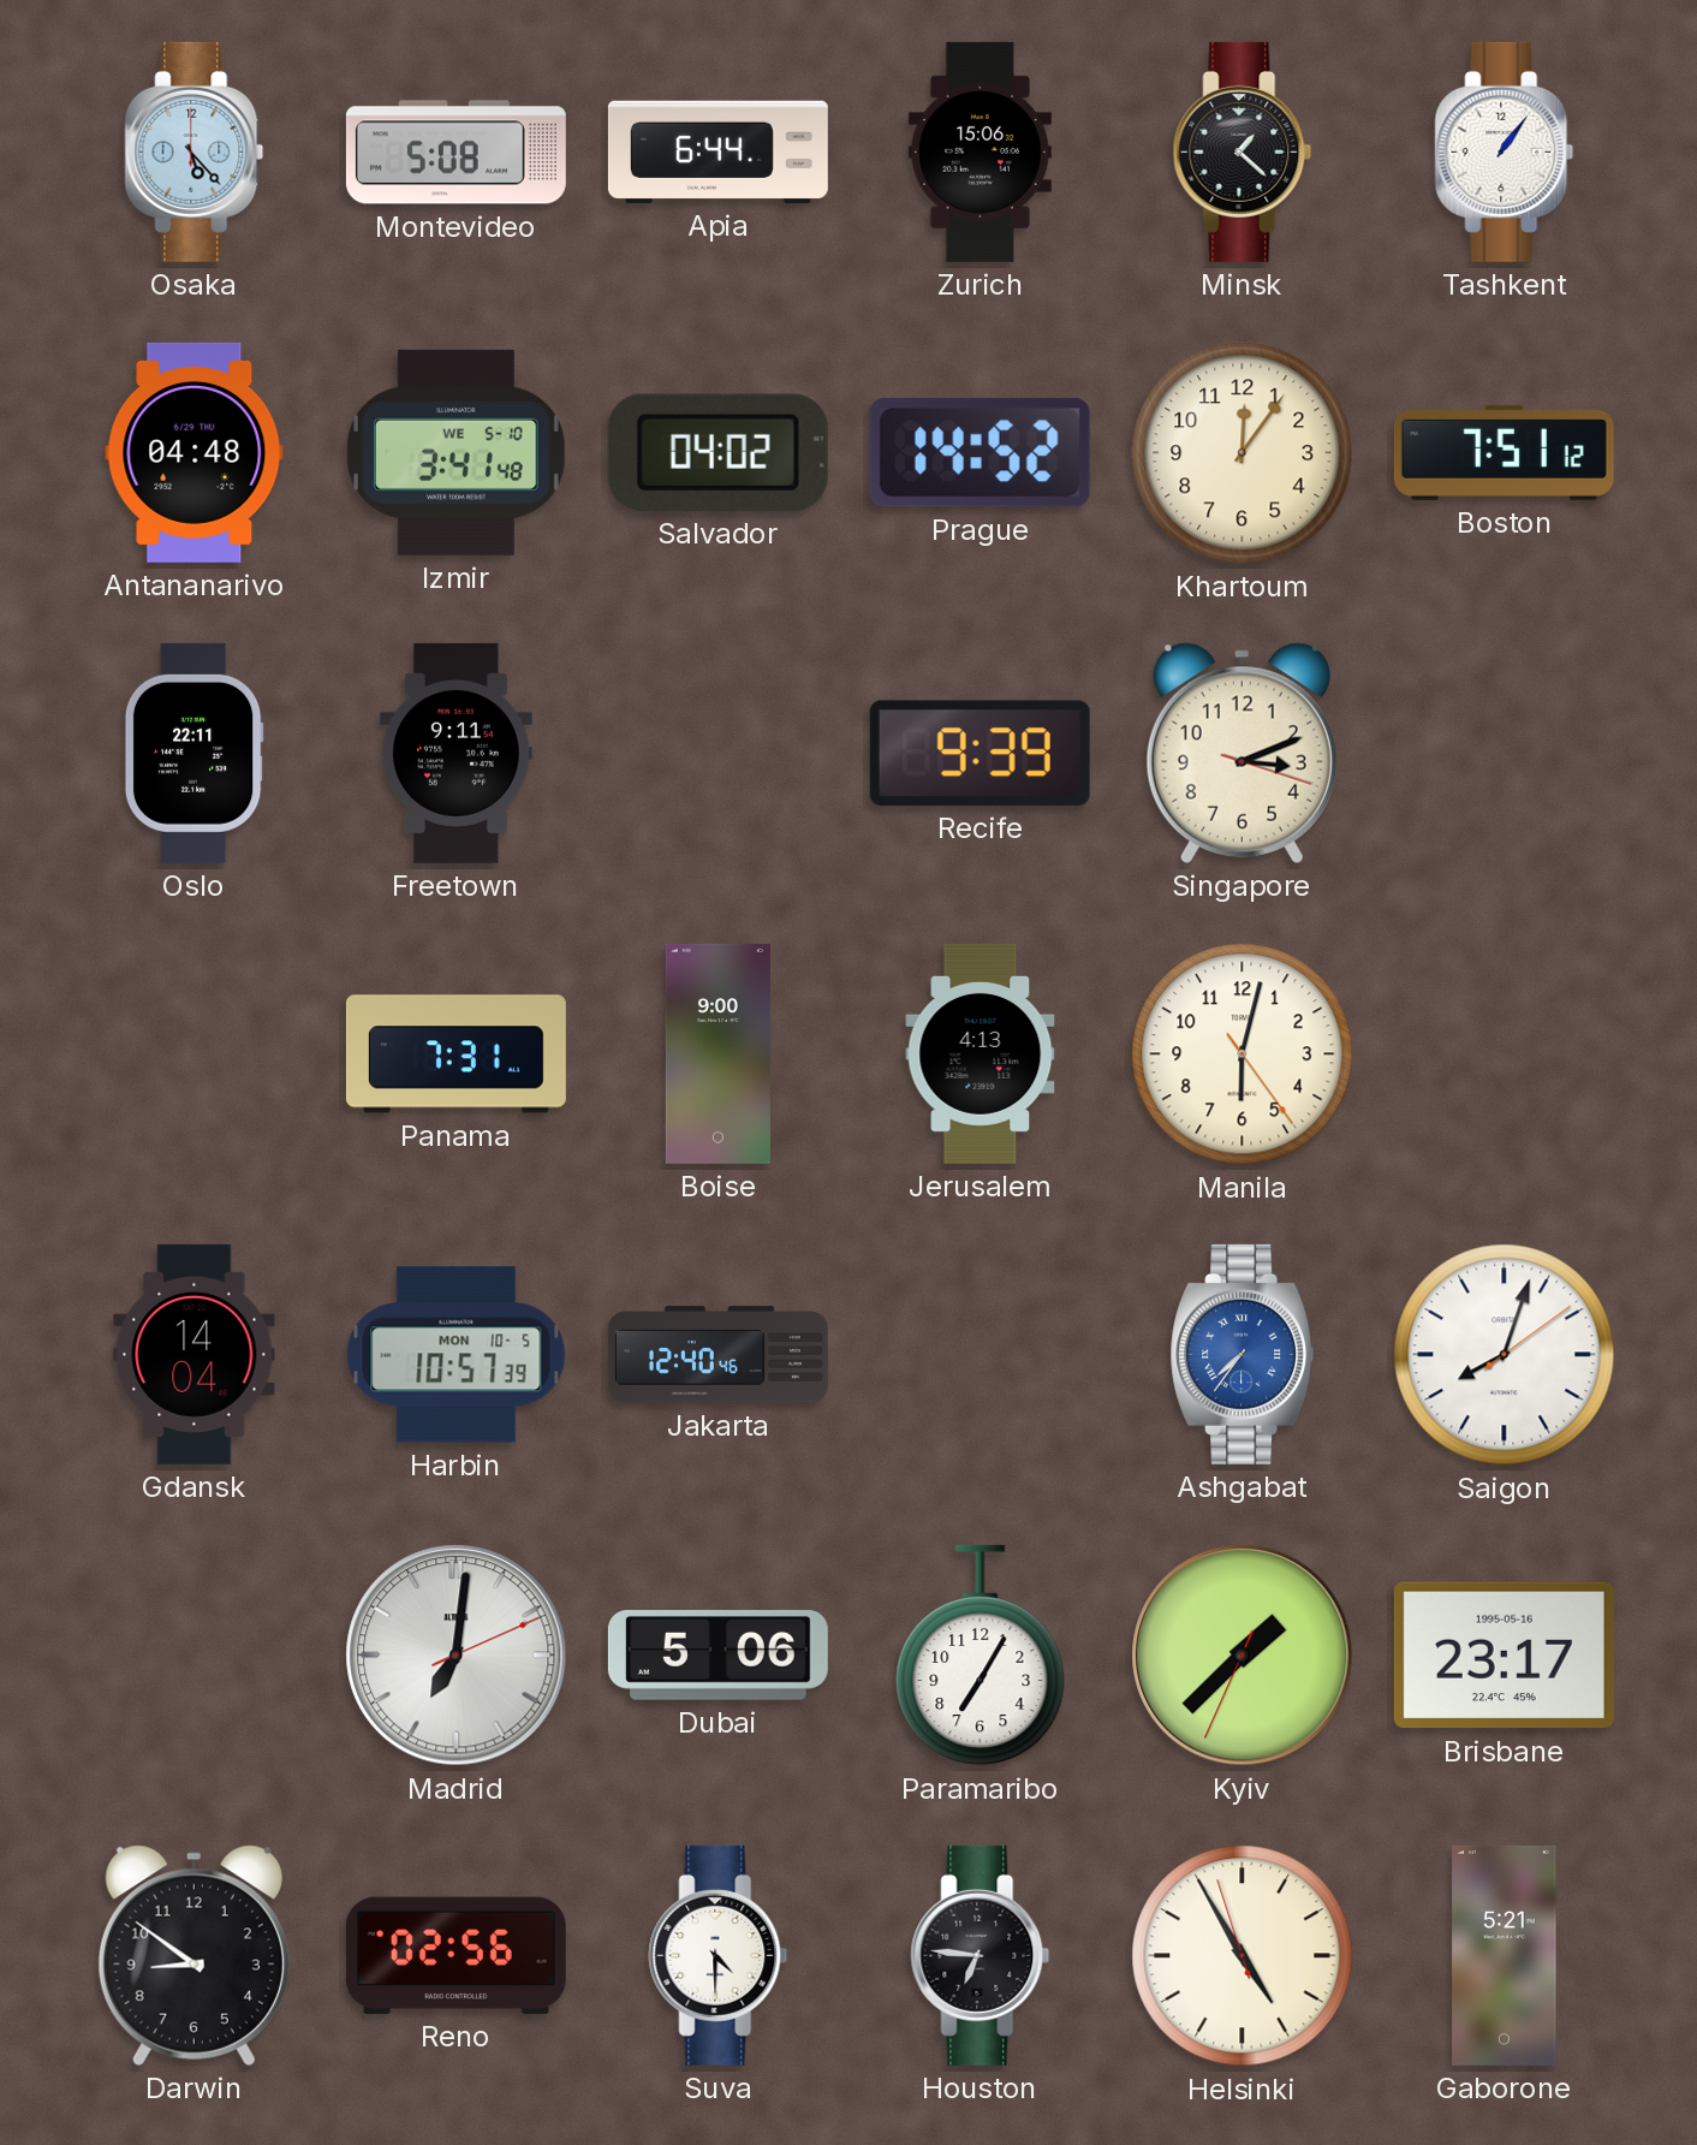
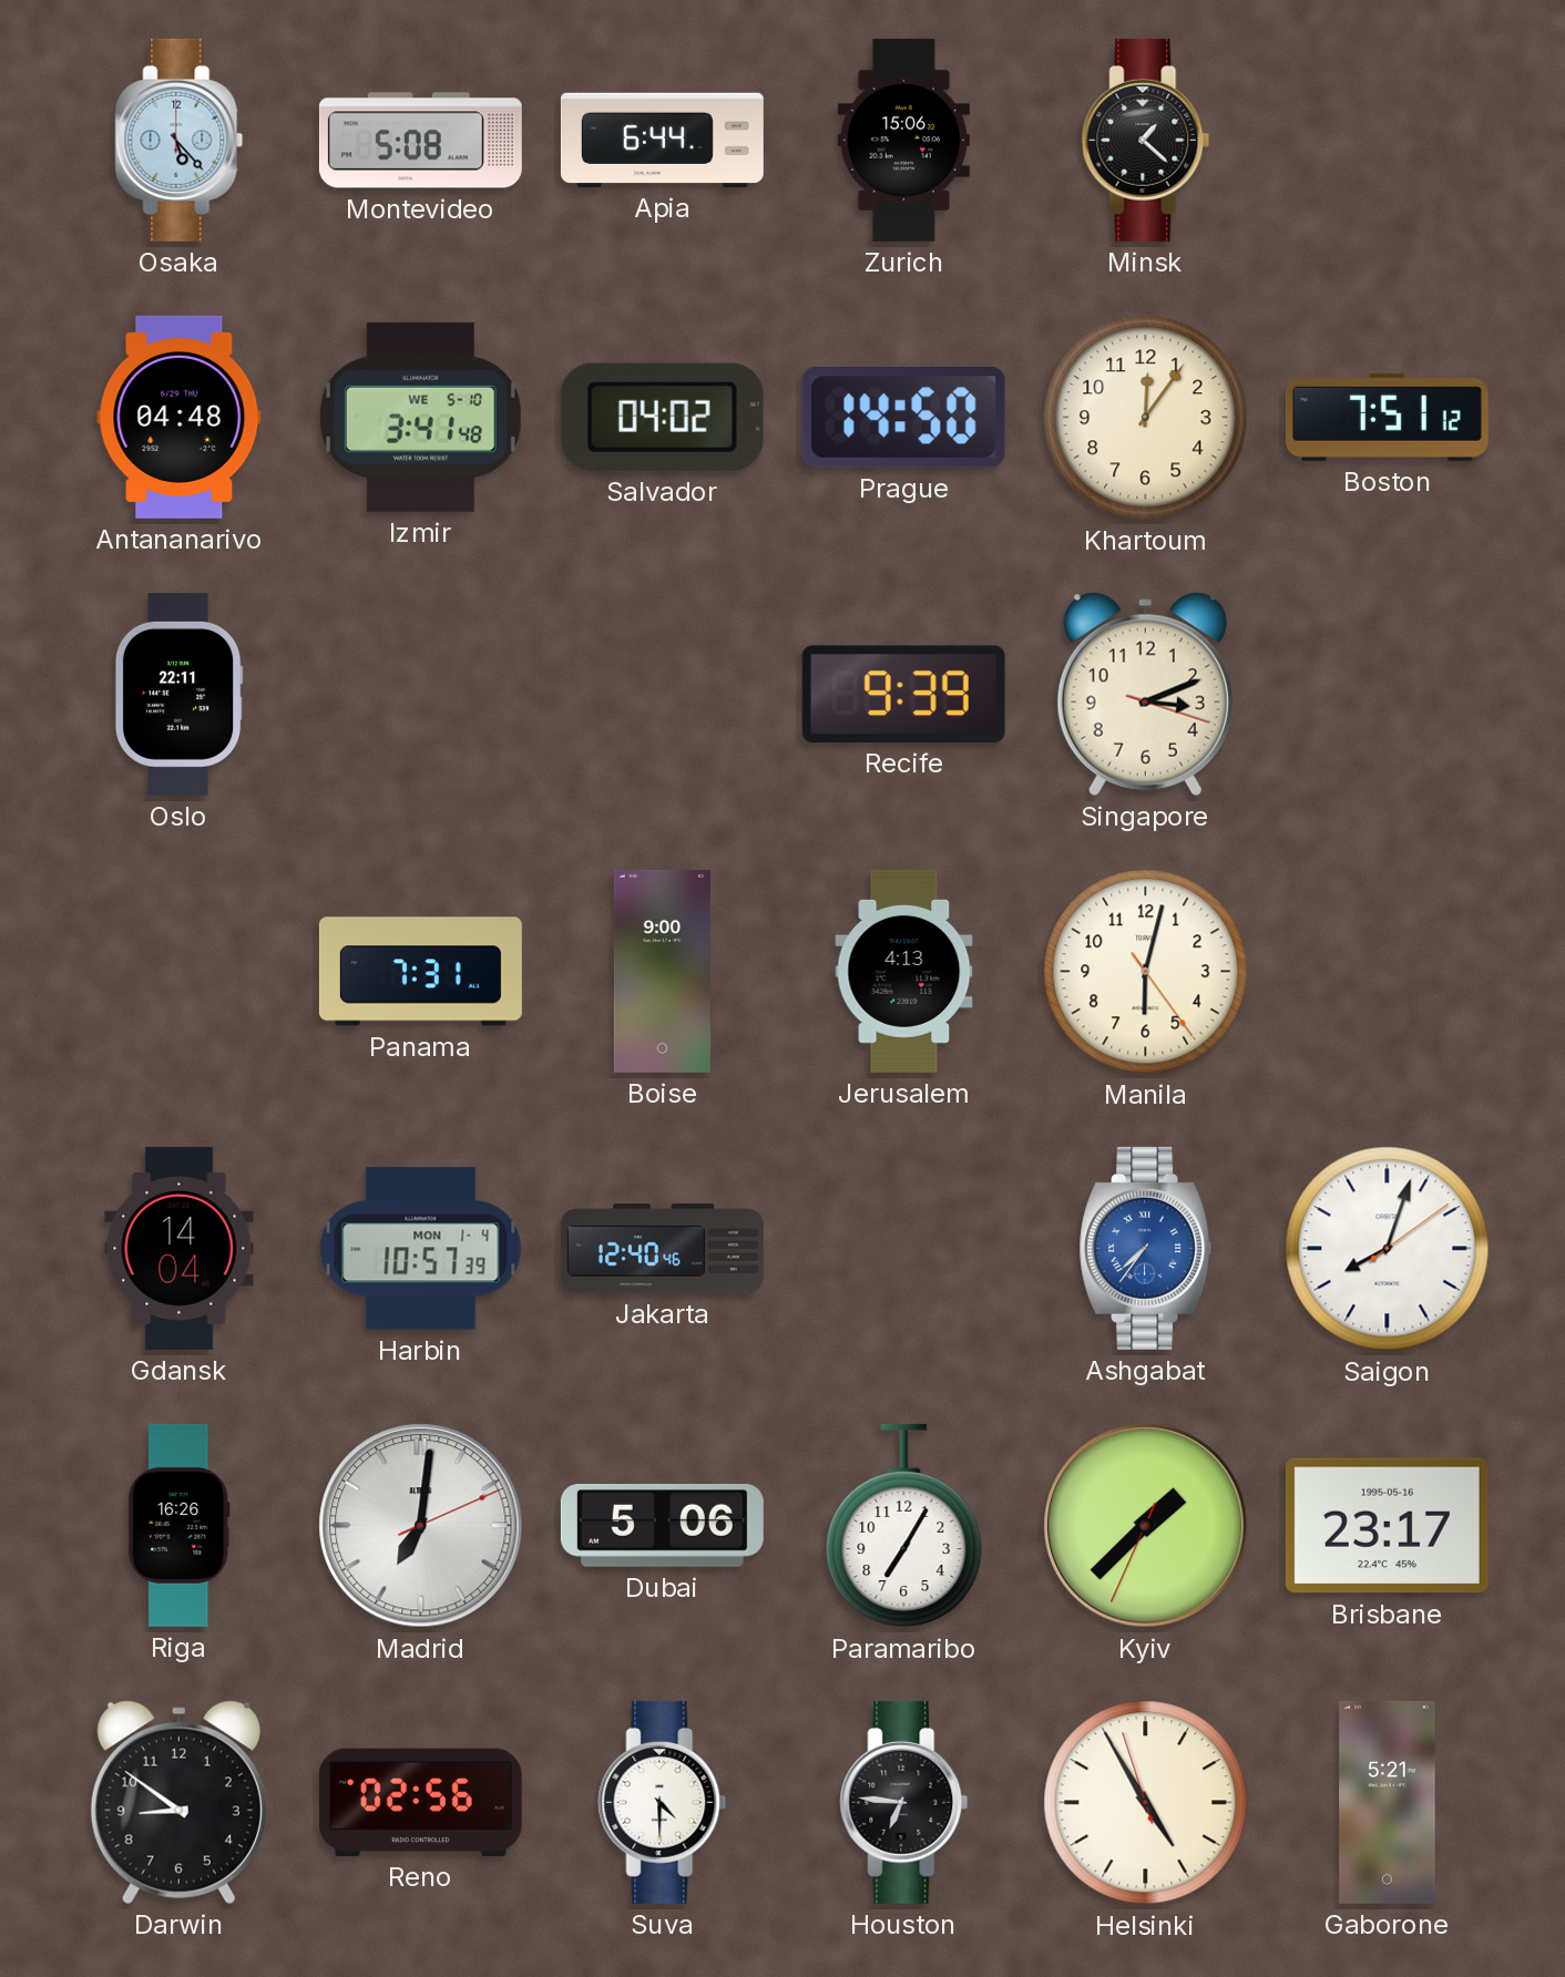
Tashkent: 1:06 -> none
Prague: 14:52 -> 14:50
Freetown: 9:11 -> none
Harbin date: MON 10-5 -> MON 1-4
Riga: none -> 16:26
